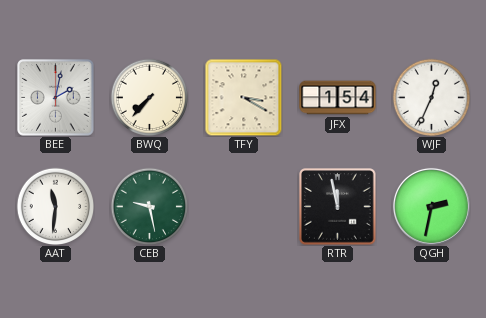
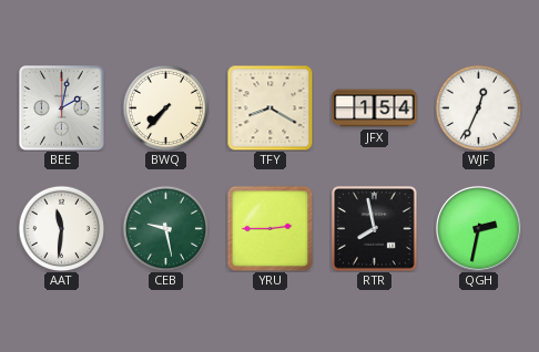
TFY: 3:20 -> 8:20
YRU: none -> 2:45
RTR: 11:58 -> 7:58
